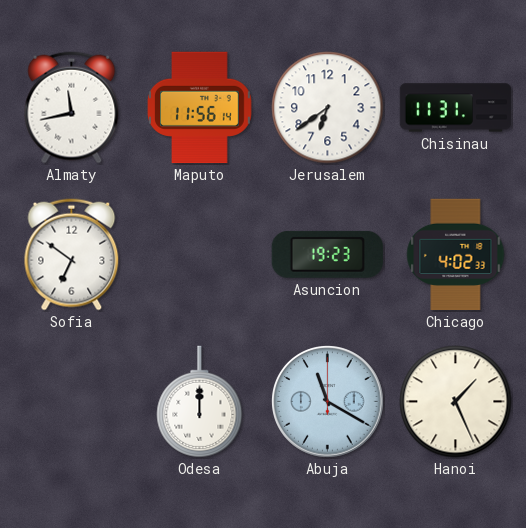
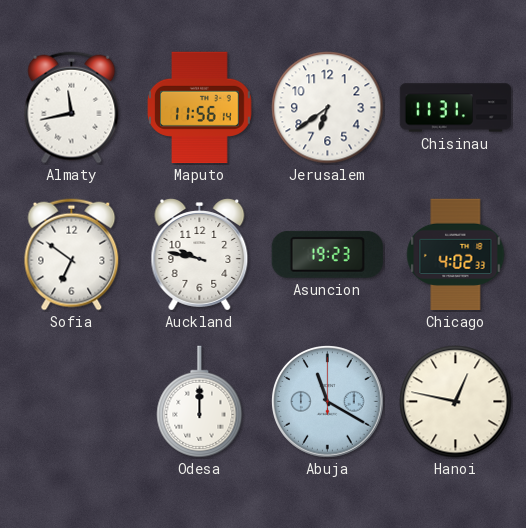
Auckland: none -> 9:47
Hanoi: 1:26 -> 12:47
